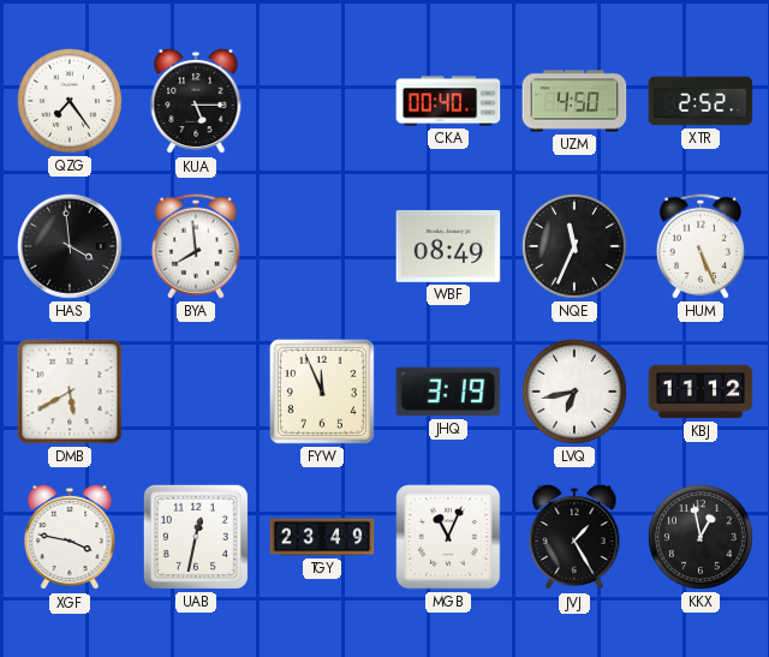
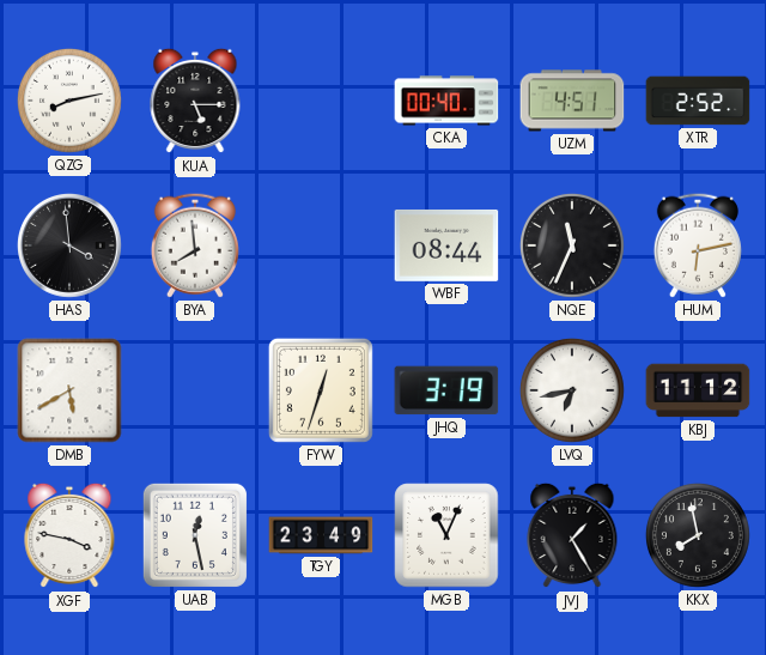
QZG: 7:24 -> 8:13
UZM: 4:50 -> 4:51
WBF: 08:49 -> 08:44
HUM: 5:26 -> 6:13
FYW: 11:56 -> 12:33
UAB: 12:32 -> 12:28
KKX: 12:58 -> 7:58
